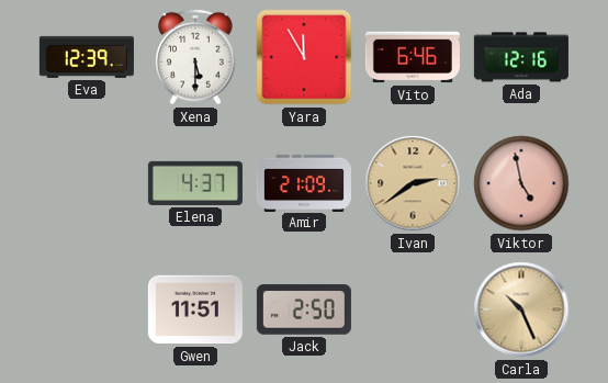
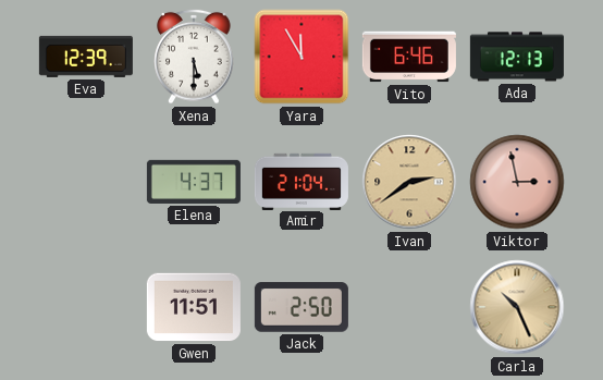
Ada: 12:16 -> 12:13
Amir: 21:09 -> 21:04
Viktor: 4:58 -> 2:58
